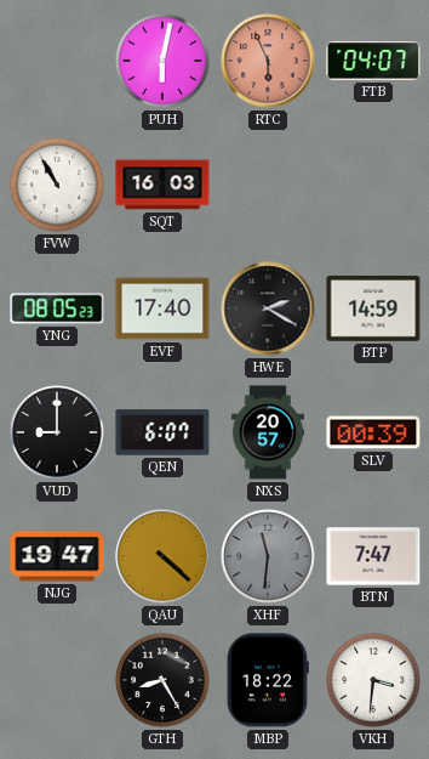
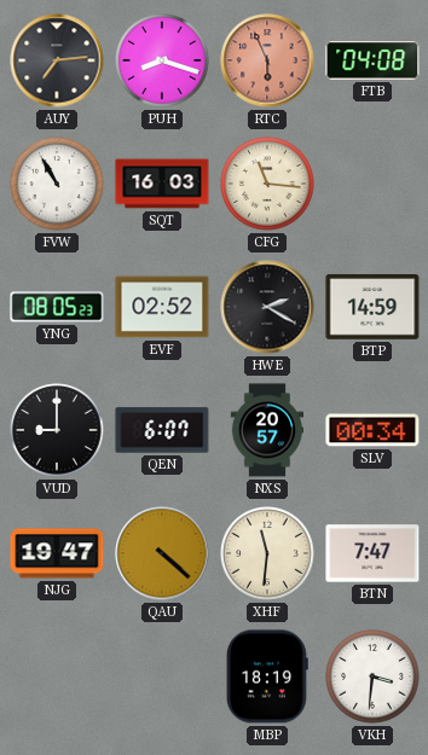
AUY: none -> 7:14
PUH: 6:02 -> 8:18
FTB: 04:07 -> 04:08
CFG: none -> 11:16
EVF: 17:40 -> 02:52
SLV: 00:39 -> 00:34
XHF dial: grey -> cream
GTH: 8:25 -> none
MBP: 18:22 -> 18:19
